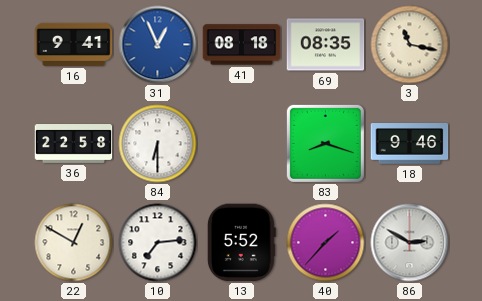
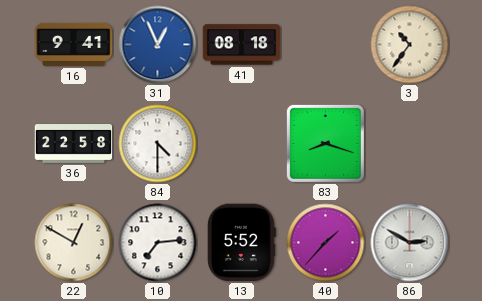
69: 08:35 -> none
3: 11:17 -> 10:36
84: 6:30 -> 4:30
18: 9:46 -> none
